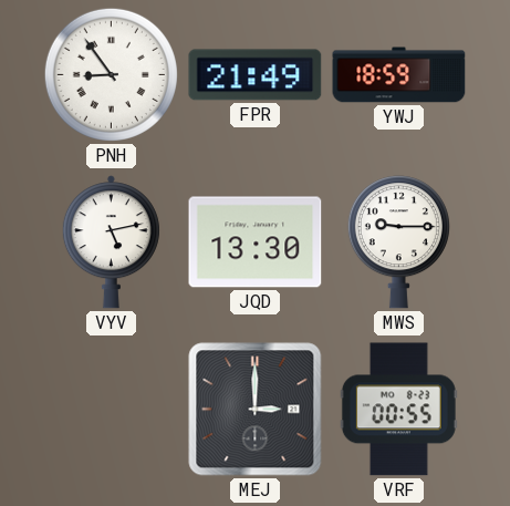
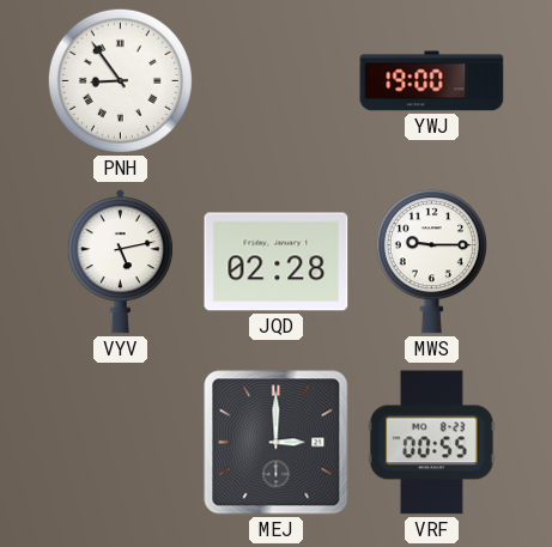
FPR: 21:49 -> none
YWJ: 18:59 -> 19:00
JQD: 13:30 -> 02:28
